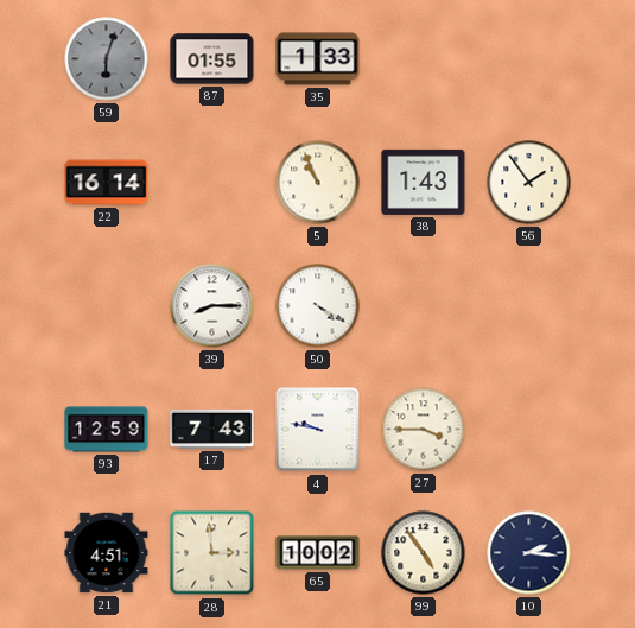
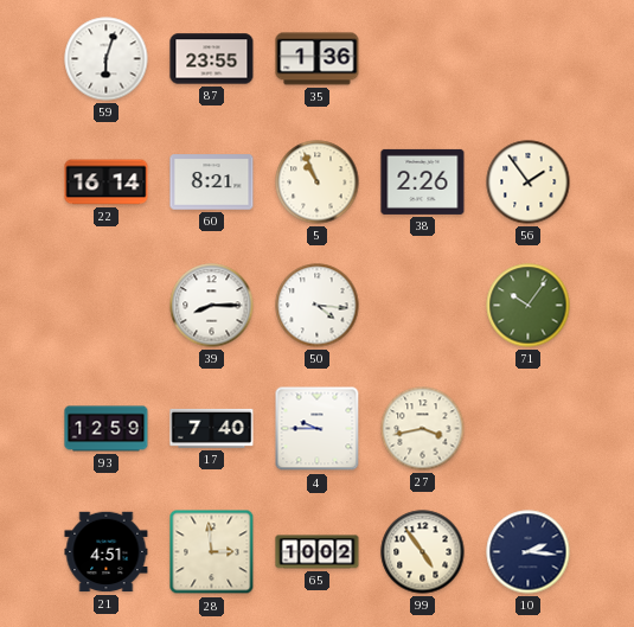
59 dial: grey -> white
87: 01:55 -> 23:55
35: 1:33 -> 1:36
60: none -> 8:21
38: 1:43 -> 2:26
50: 4:20 -> 4:16
71: none -> 10:06
17: 7:43 -> 7:40
4: 9:47 -> 9:45
27: 3:45 -> 3:43
